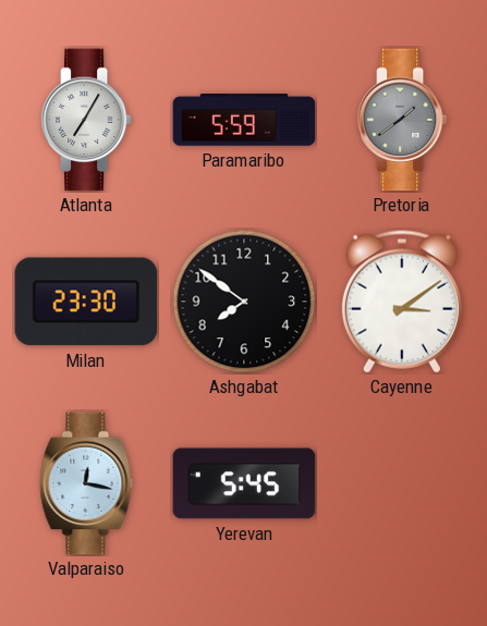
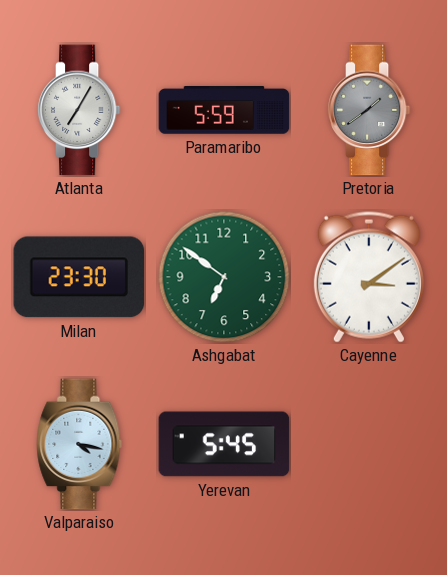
Ashgabat: 7:51 -> 6:51
Ashgabat dial: black -> green
Valparaiso: 12:17 -> 4:17
